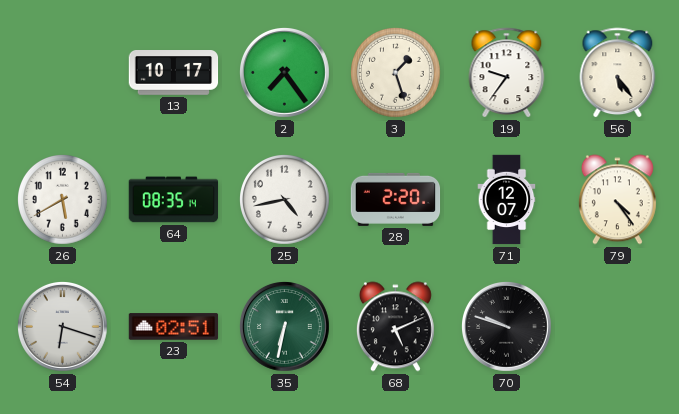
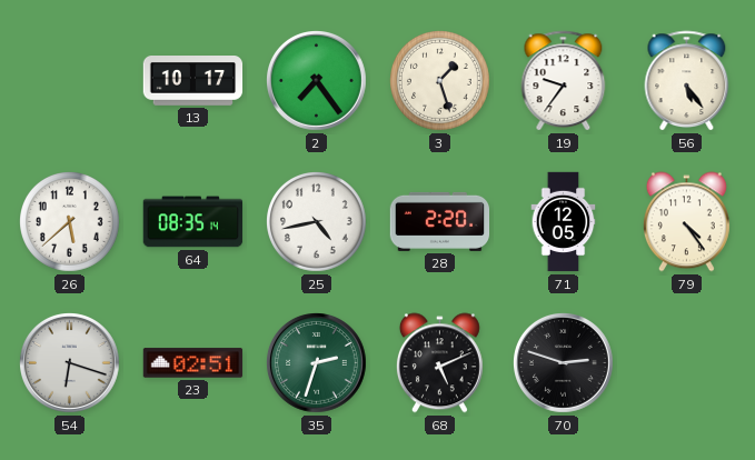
26: 5:40 -> 5:38
71: 12:07 -> 12:05
35: 6:32 -> 2:33
70: 9:48 -> 2:48
